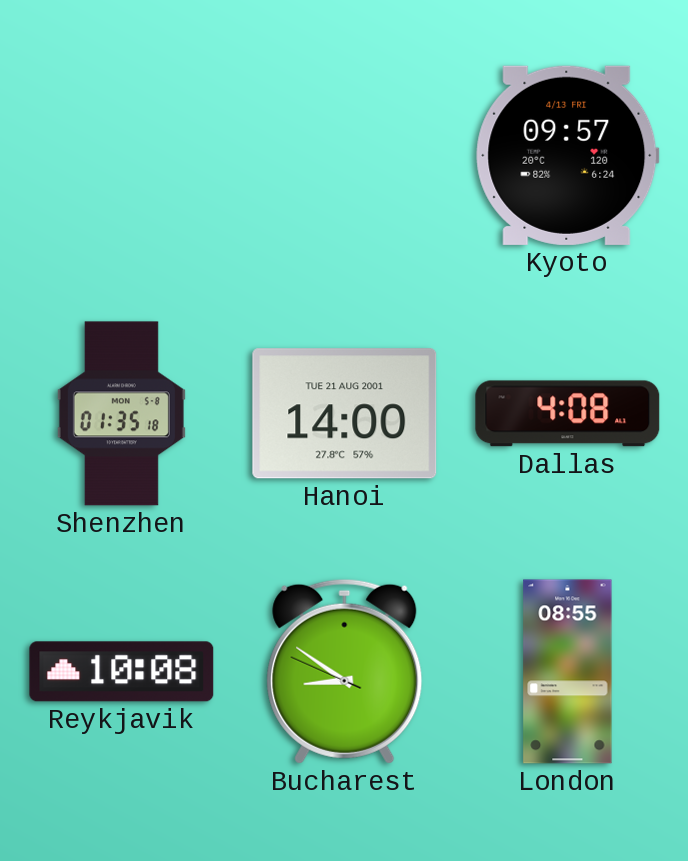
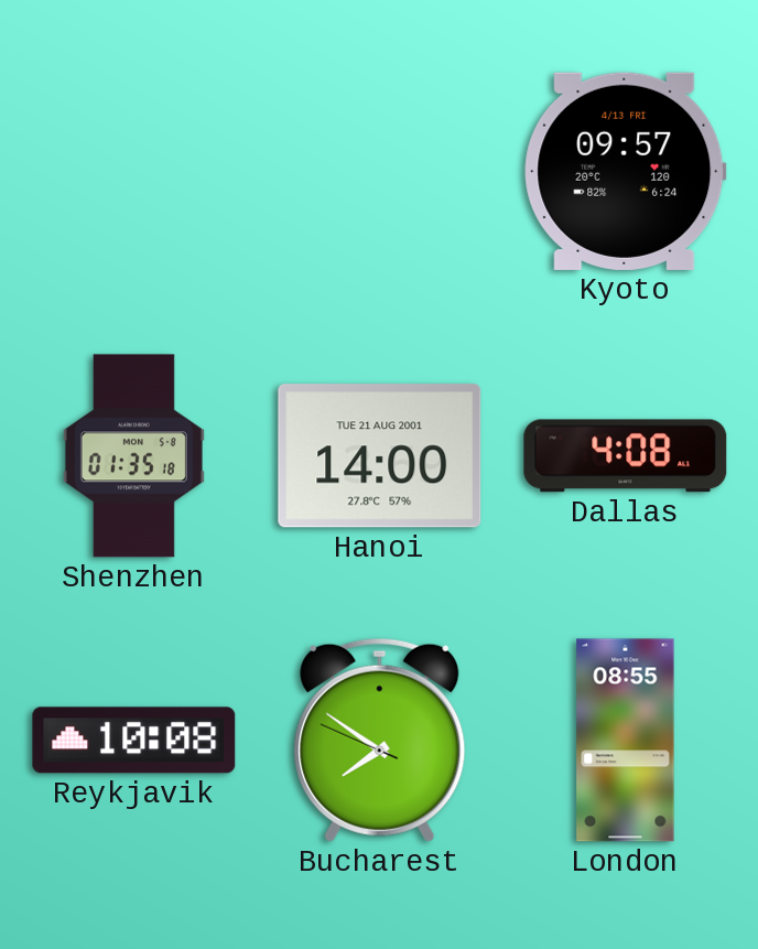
Bucharest: 8:50 -> 7:50
